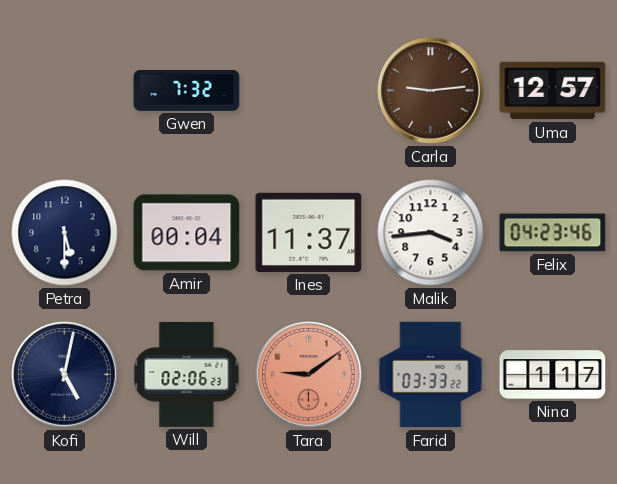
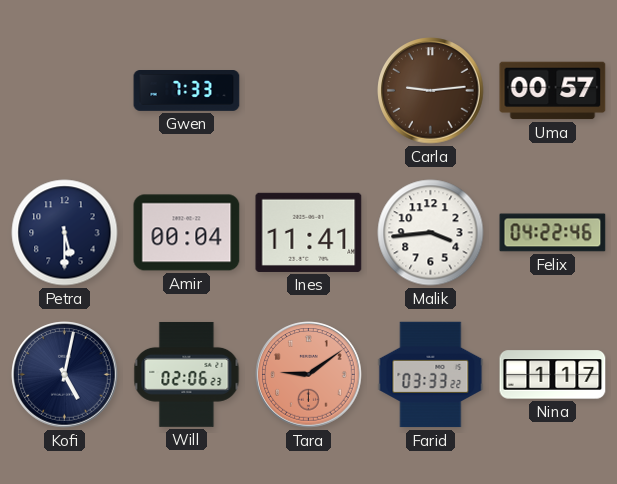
Gwen: 7:32 -> 7:33
Uma: 12:57 -> 00:57
Ines: 11:37 -> 11:41
Felix: 04:23 -> 04:22
